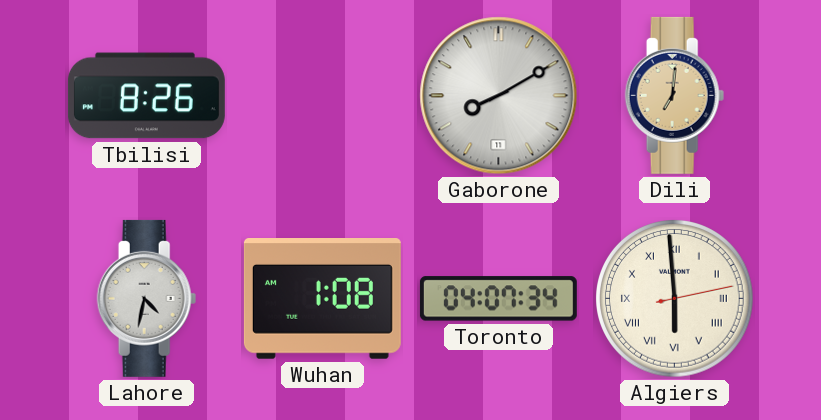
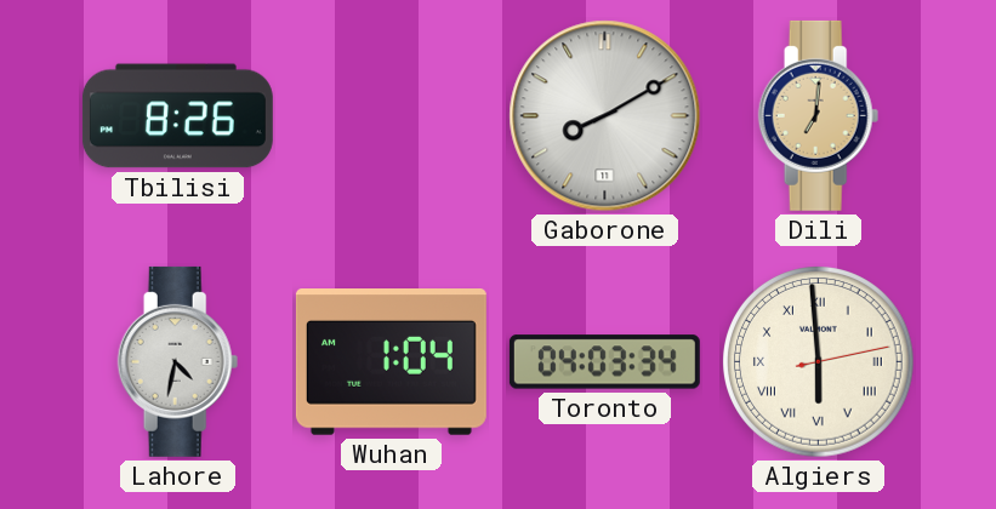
Wuhan: 1:08 -> 1:04
Toronto: 04:07 -> 04:03
